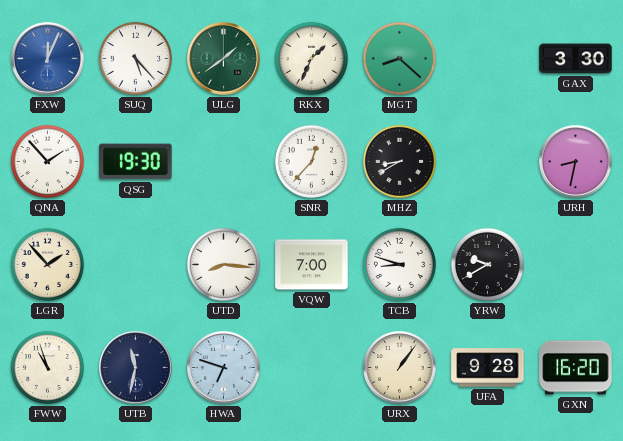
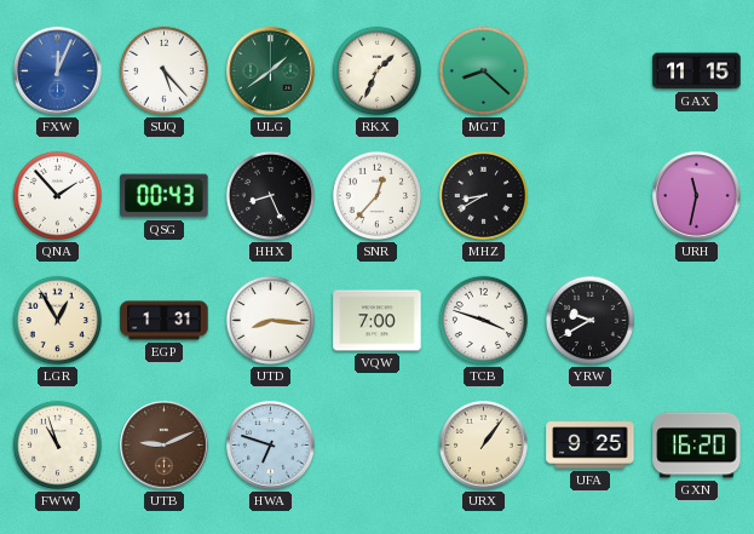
GAX: 3:30 -> 11:15
QSG: 19:30 -> 00:43
HHX: none -> 8:26
URH: 8:32 -> 11:32
LGR: 1:53 -> 12:55
EGP: none -> 1:31
TCB: 8:48 -> 3:48
UTB: 11:32 -> 9:11
UTB dial: navy -> brown
UFA: 9:28 -> 9:25
